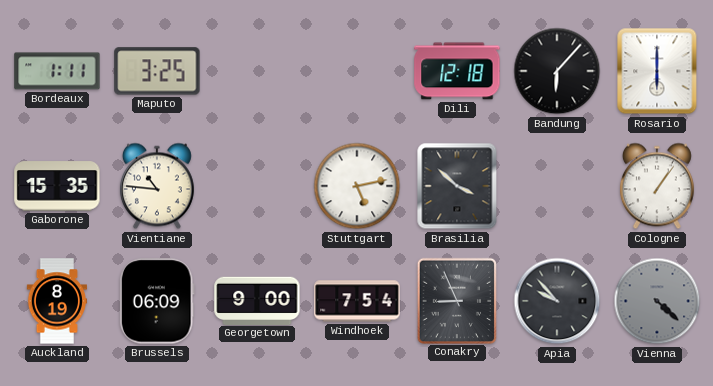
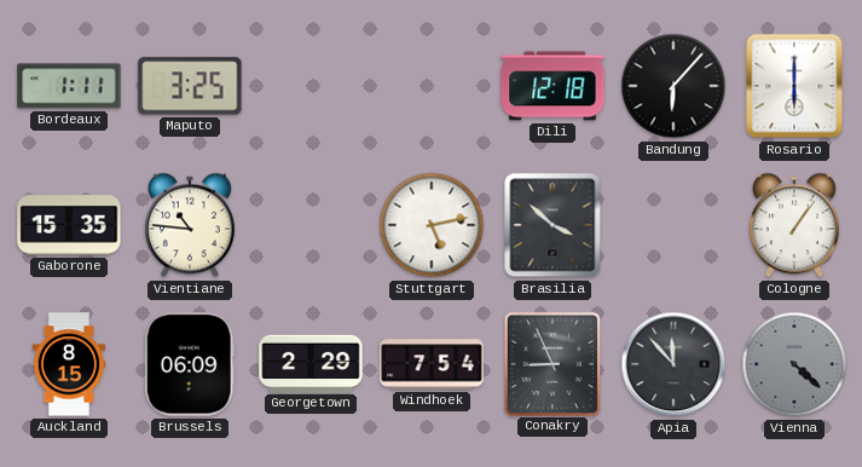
Auckland: 8:19 -> 8:15
Georgetown: 9:00 -> 2:29
Apia: 9:53 -> 11:53
